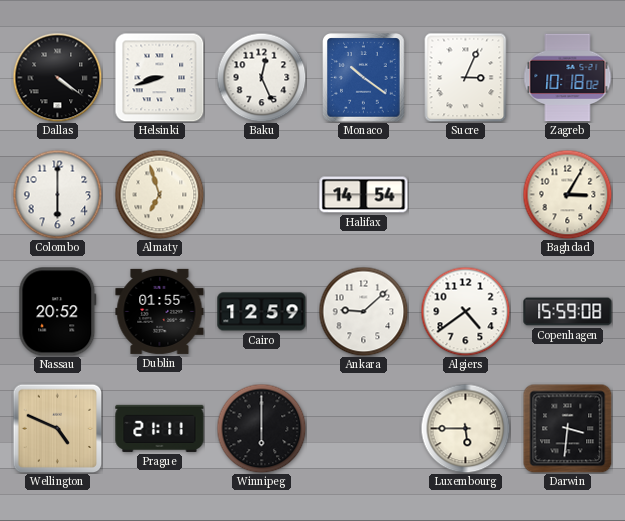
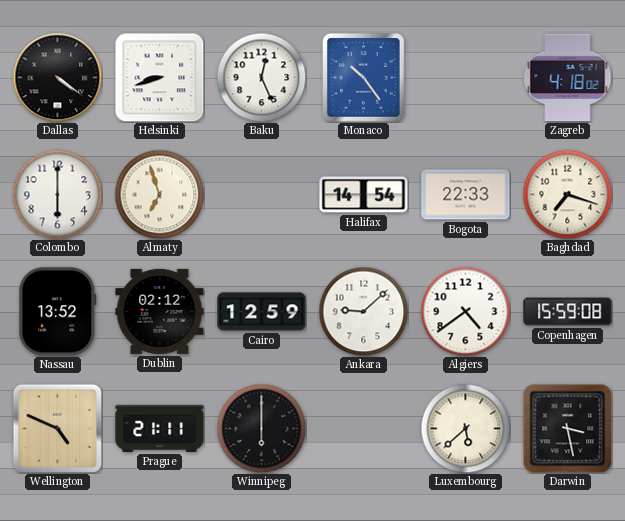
Monaco: 10:21 -> 10:24
Sucre: 3:04 -> none
Zagreb: 10:18 -> 4:18
Bogota: none -> 22:33
Baghdad: 3:05 -> 7:18
Nassau: 20:52 -> 13:52
Dublin: 01:55 -> 02:12
Luxembourg: 5:45 -> 5:38
Darwin: 3:31 -> 3:28
